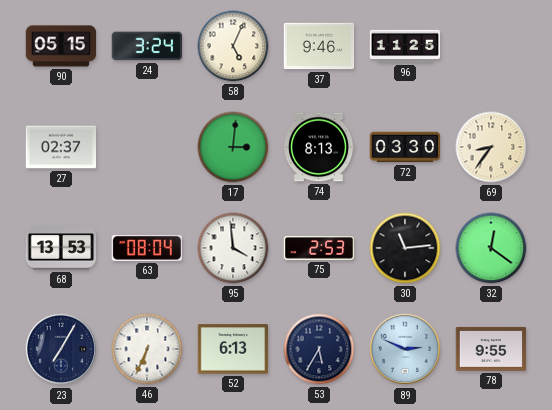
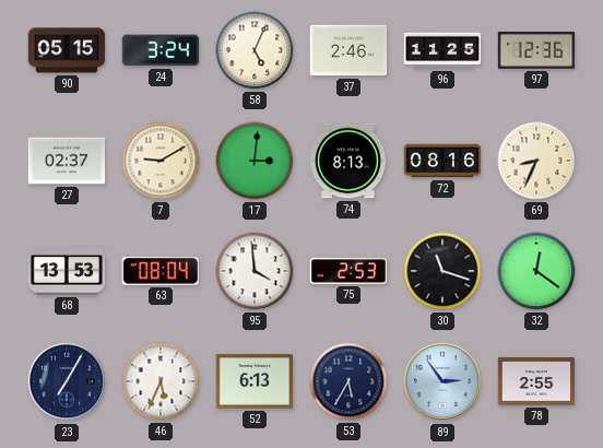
37: 9:46 -> 2:46
97: none -> 12:36
7: none -> 9:10
72: 03:30 -> 08:16
69: 8:36 -> 8:34
30: 11:14 -> 11:18
46: 6:34 -> 5:34
89: 2:49 -> 2:54
78: 9:55 -> 2:55
